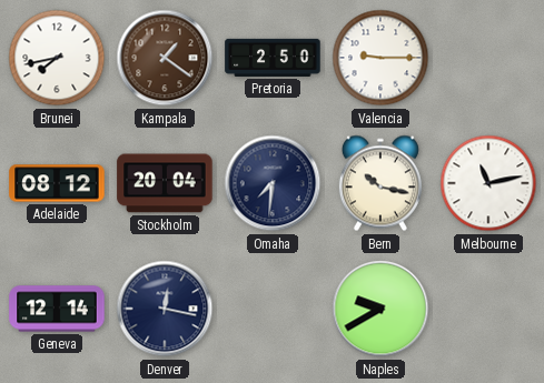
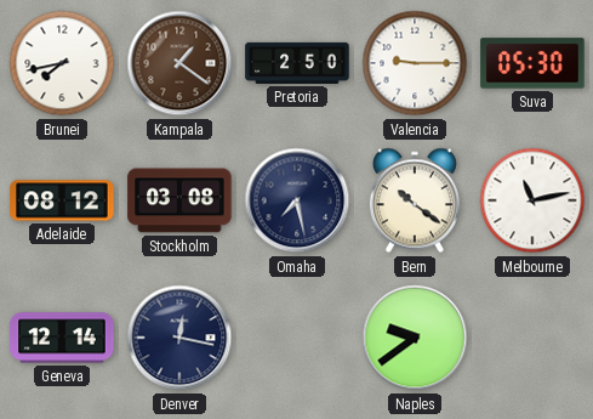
Suva: none -> 05:30
Stockholm: 20:04 -> 03:08
Omaha: 7:31 -> 7:28
Bern: 10:17 -> 10:21
Naples: 9:40 -> 9:39
